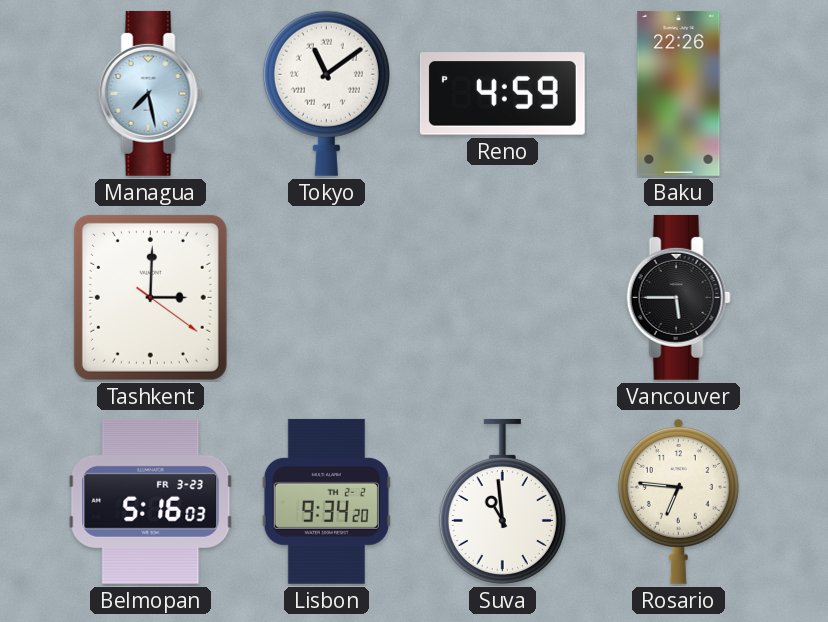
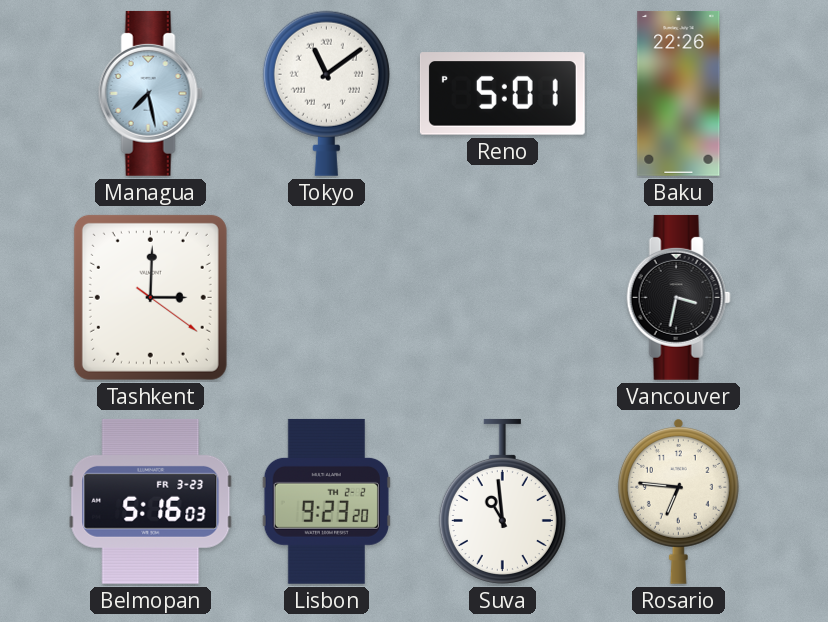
Reno: 4:59 -> 5:01
Vancouver: 5:45 -> 3:32
Lisbon: 9:34 -> 9:23
